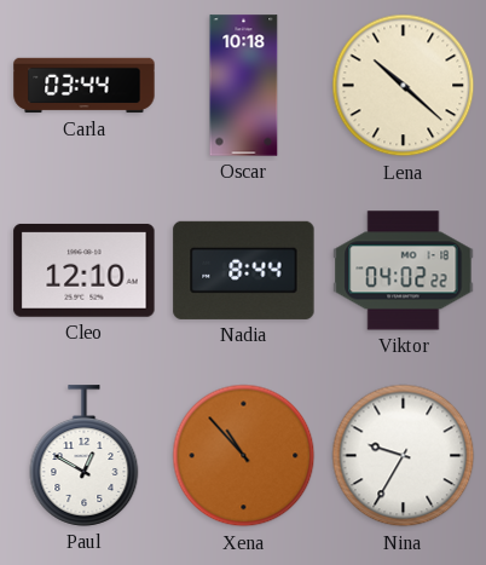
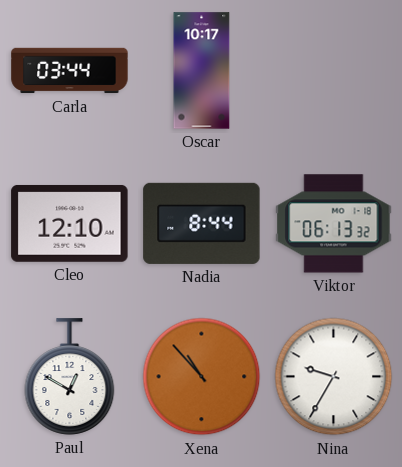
Oscar: 10:18 -> 10:17
Lena: 10:22 -> none
Viktor: 04:02 -> 06:13
